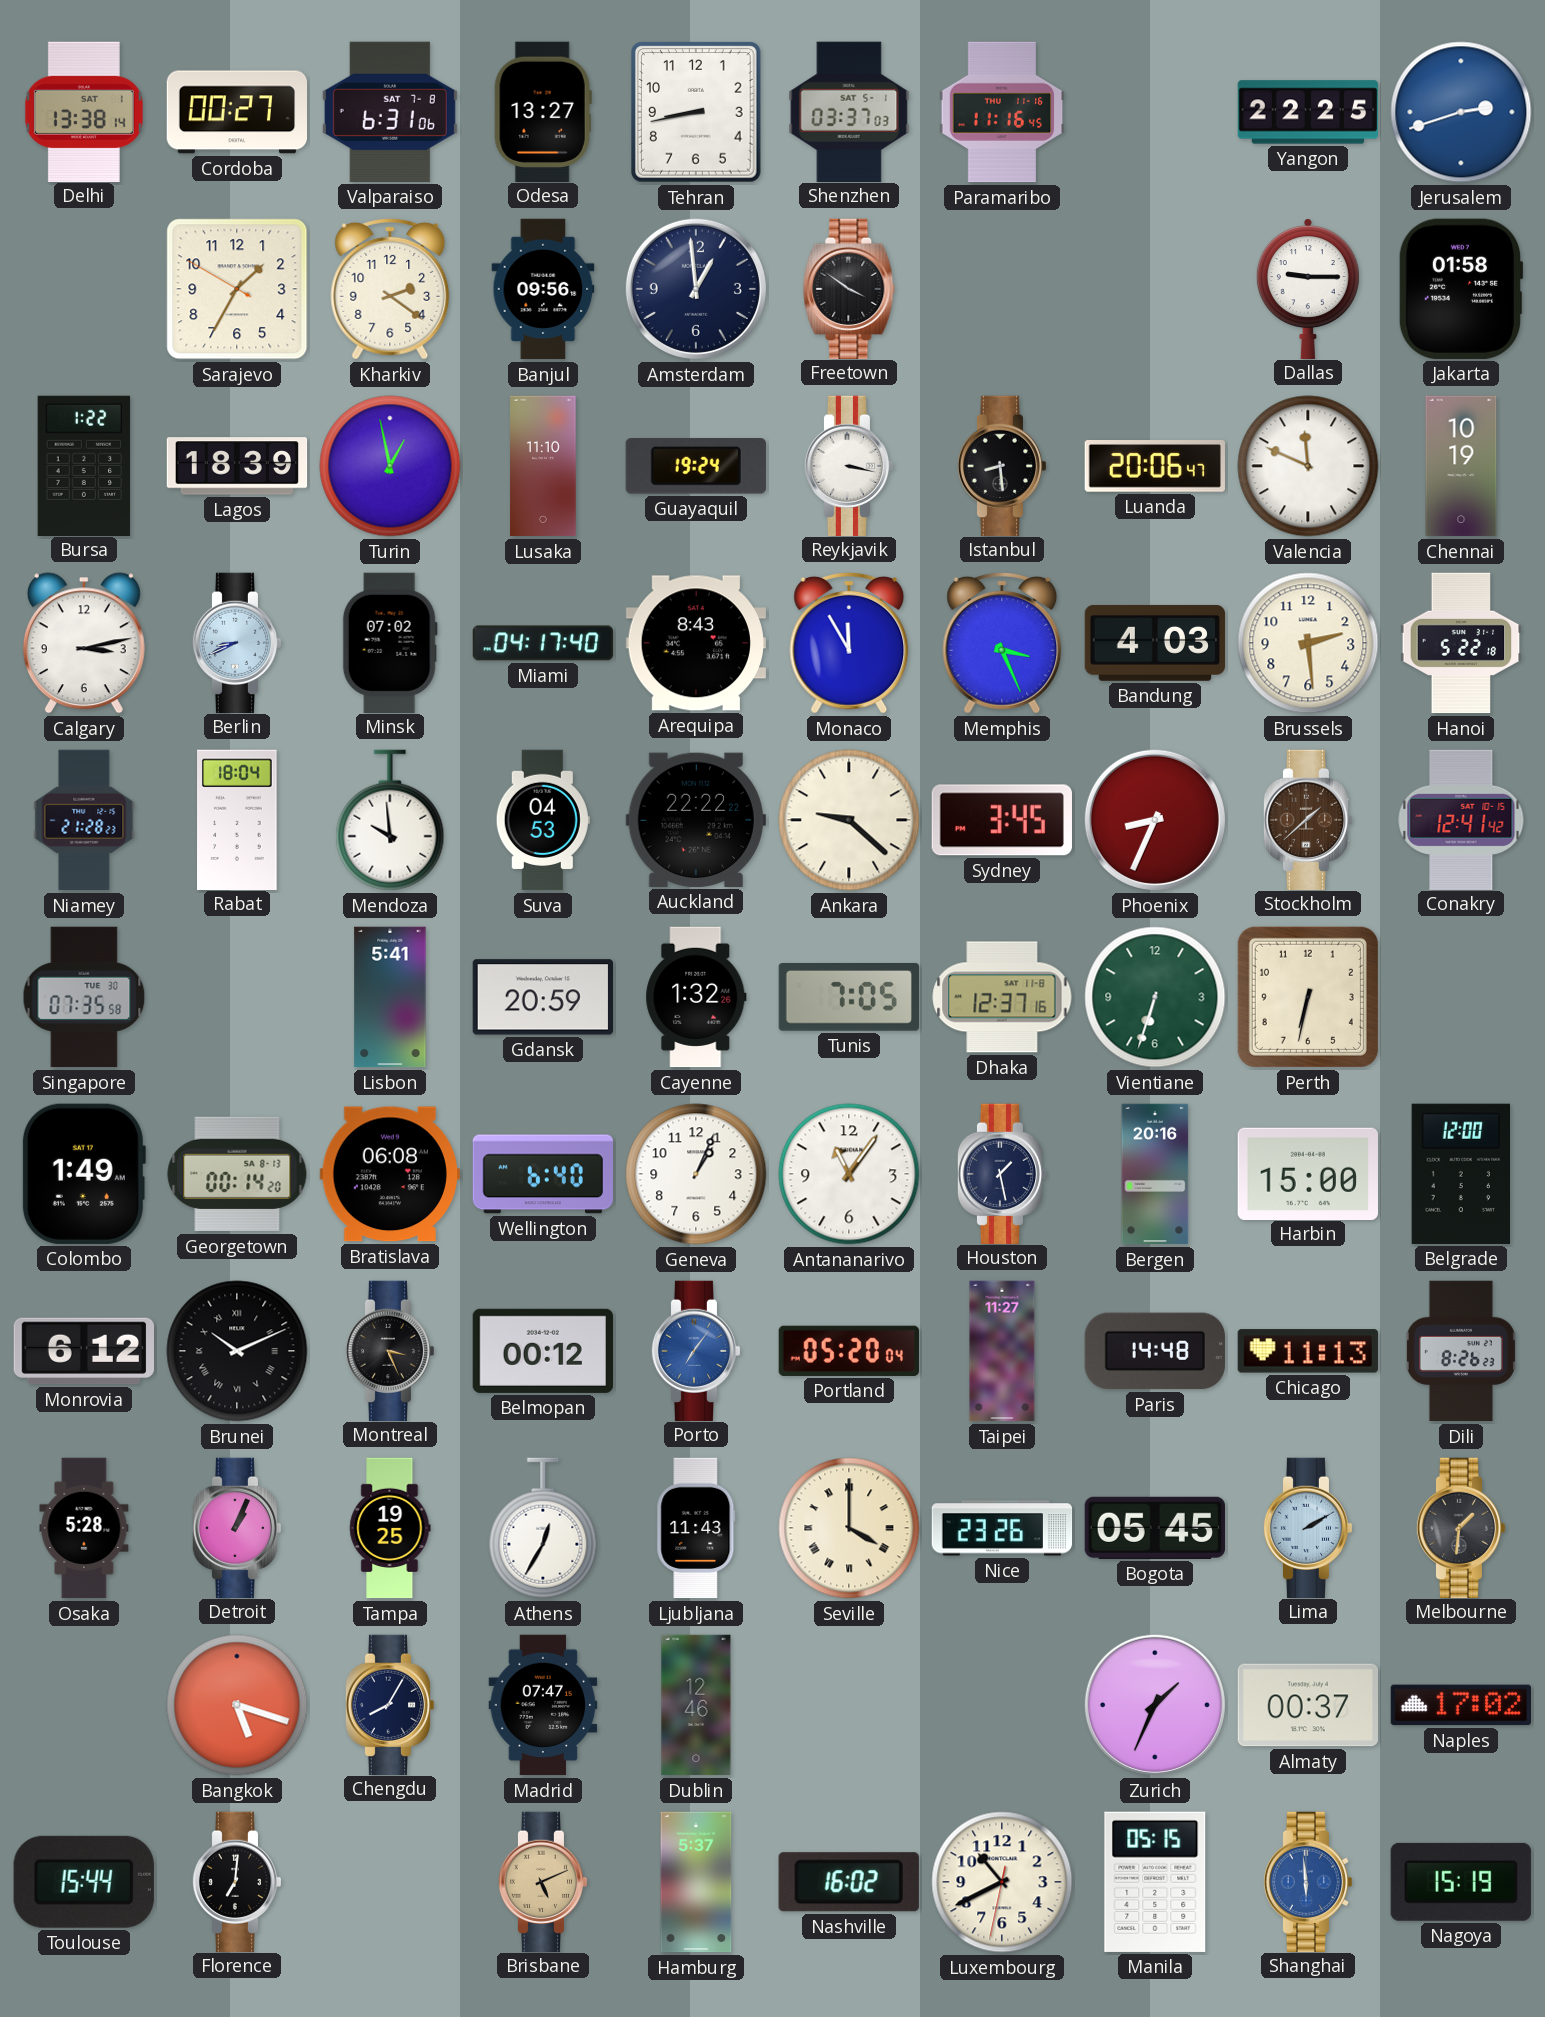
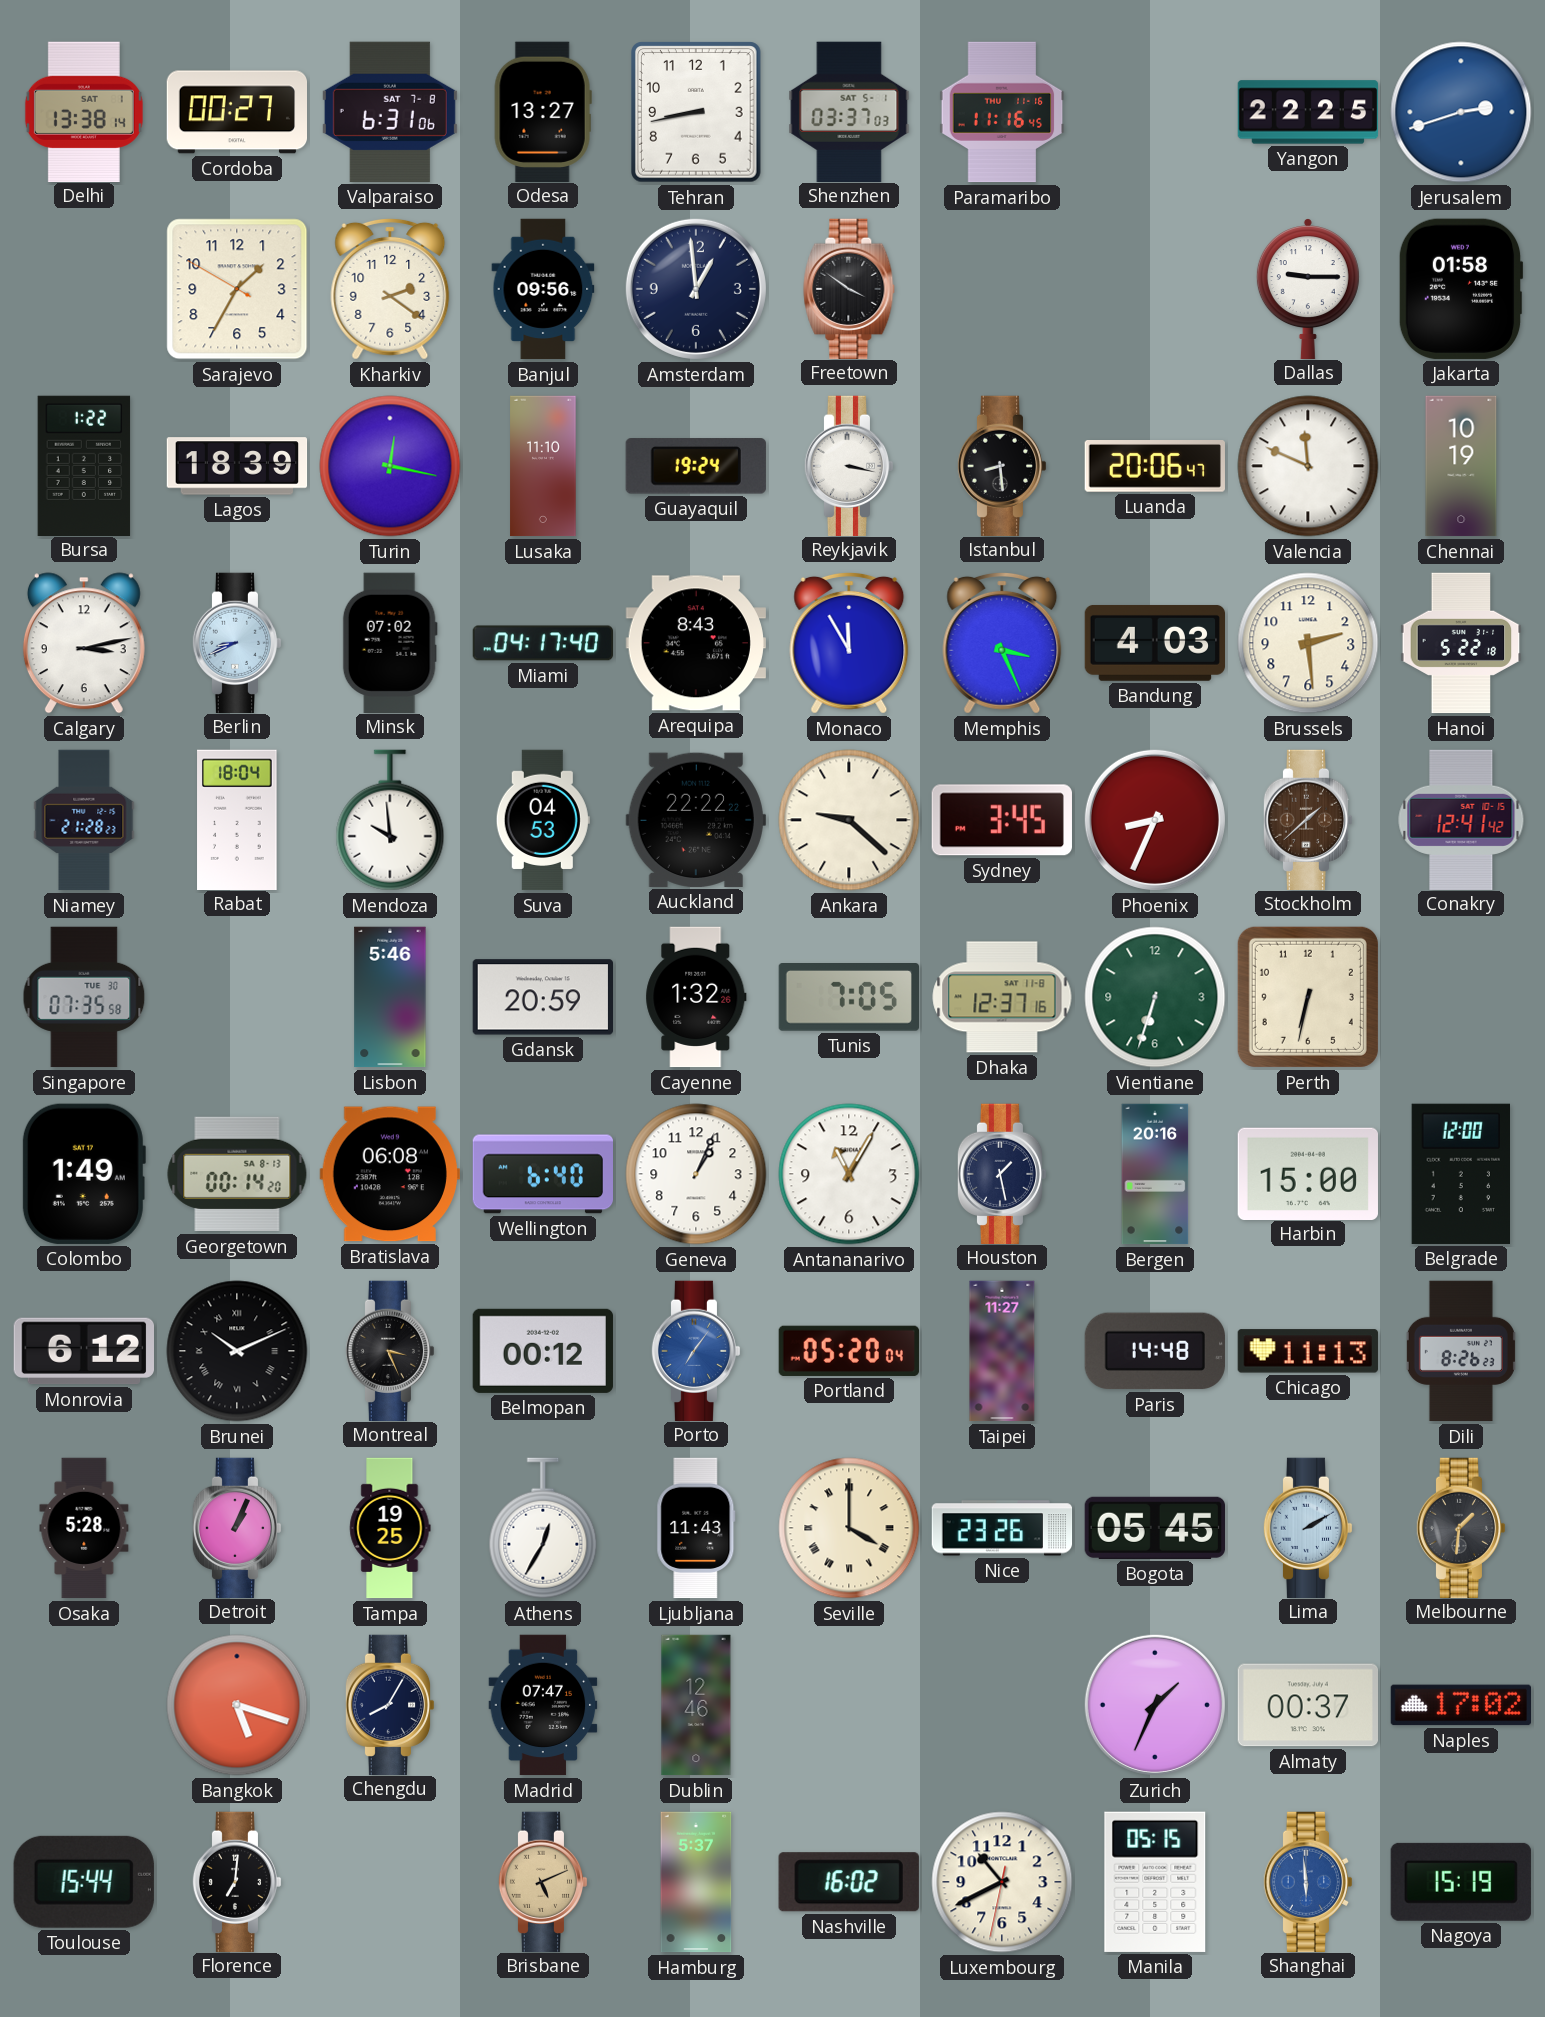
Turin: 12:58 -> 12:17
Lisbon: 5:41 -> 5:46
Antananarivo: 11:06 -> 11:05
